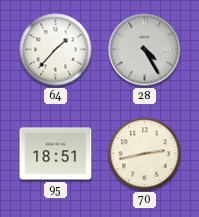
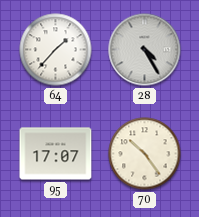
95: 18:51 -> 17:07
70: 2:43 -> 10:24
